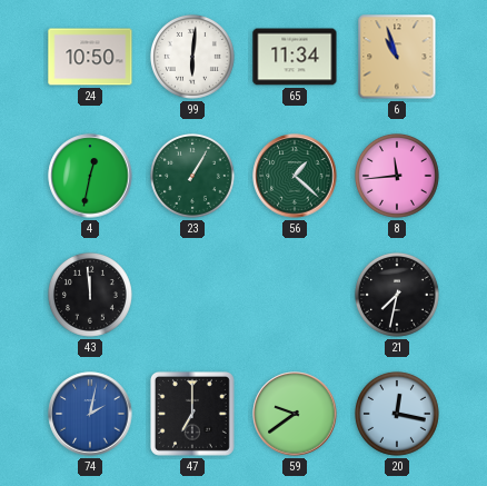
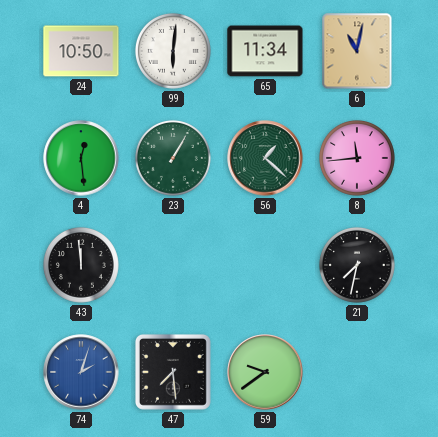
6: 10:57 -> 11:02
4: 12:32 -> 12:29
74: 2:02 -> 2:03
47: 7:00 -> 7:29
20: 12:17 -> none
